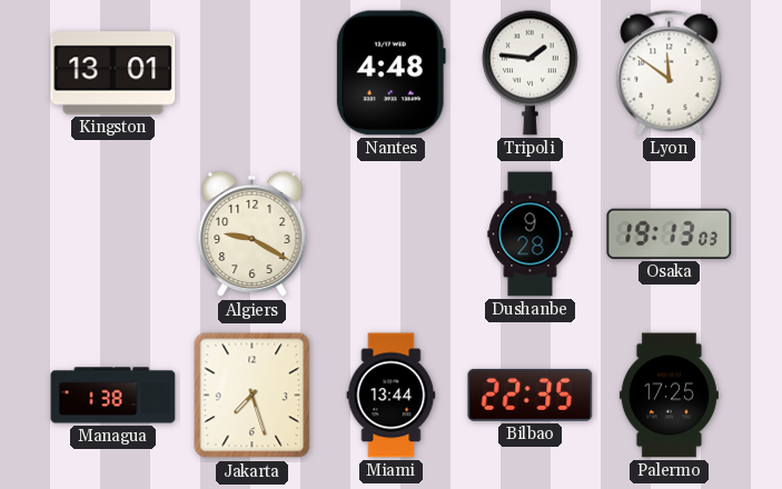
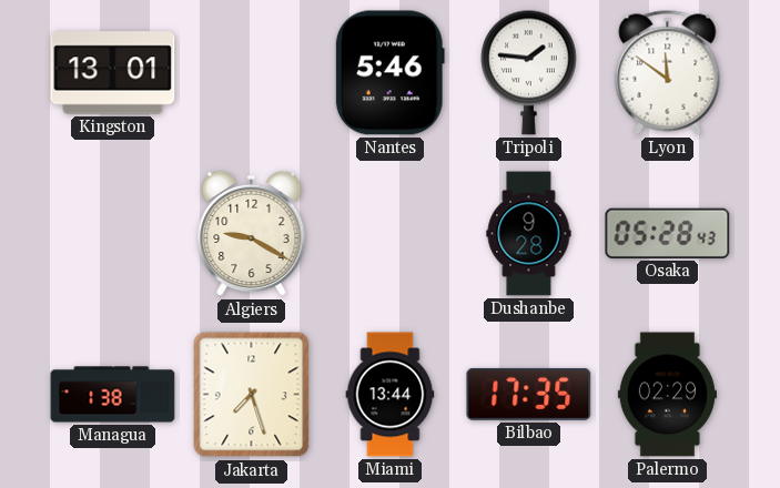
Nantes: 4:48 -> 5:46
Osaka: 19:13 -> 05:28
Bilbao: 22:35 -> 17:35
Palermo: 17:25 -> 02:29
